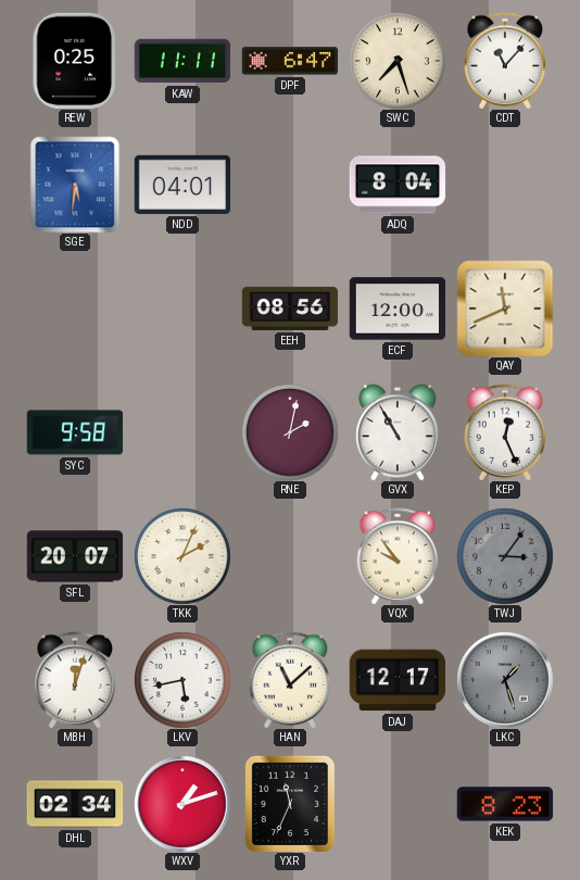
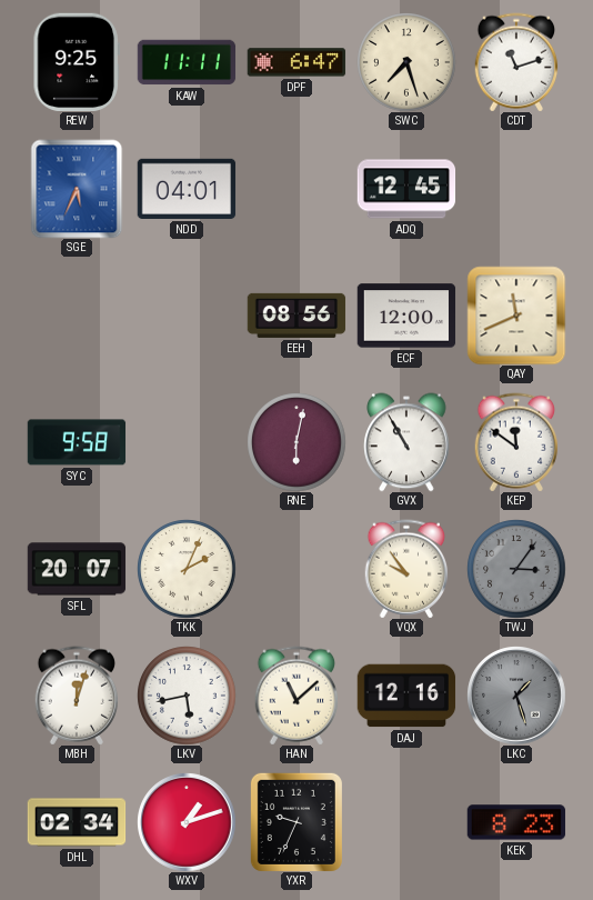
REW: 0:25 -> 9:25
CDT: 11:07 -> 11:12
SGE: 5:31 -> 5:34
ADQ: 8:04 -> 12:45
RNE: 2:02 -> 6:02
KEP: 12:26 -> 11:51
DAJ: 12:17 -> 12:16
YXR: 11:34 -> 9:34
